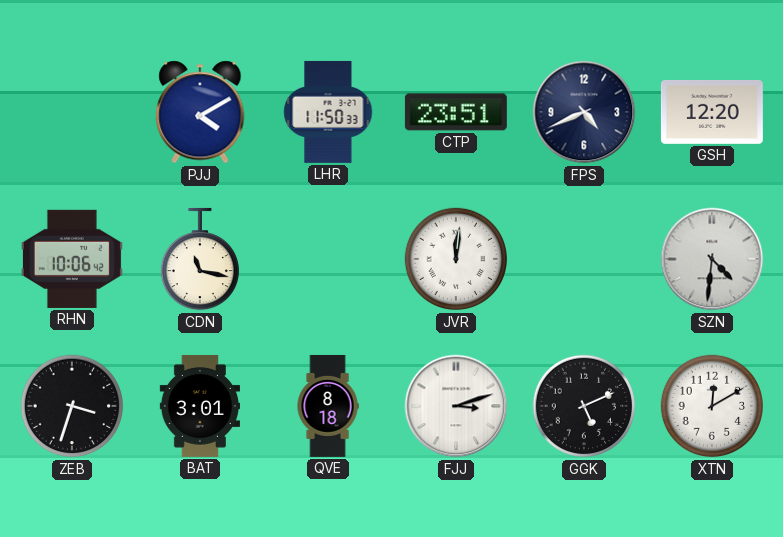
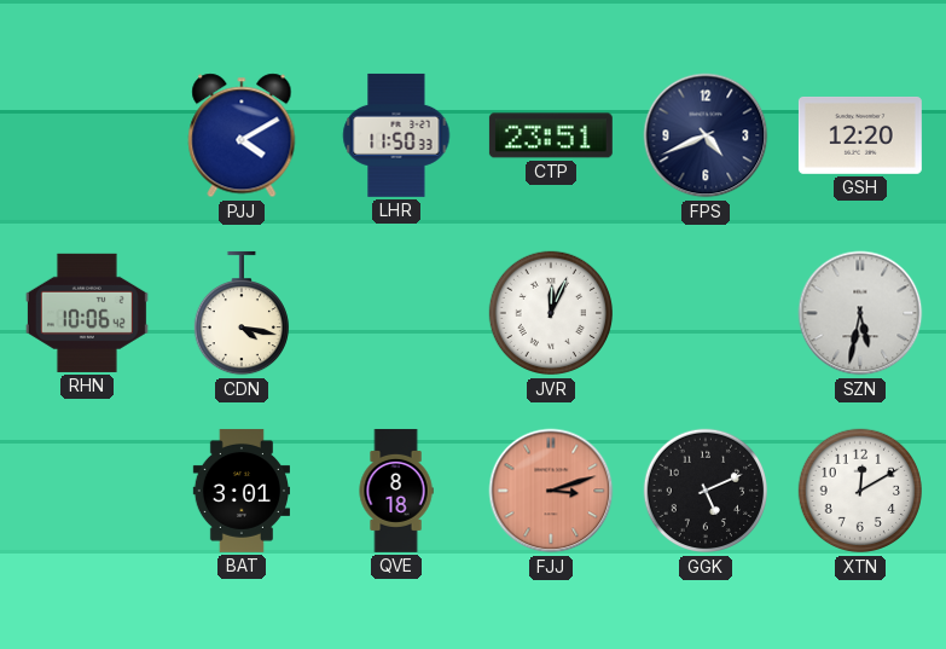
CDN: 11:17 -> 4:17
JVR: 12:01 -> 12:04
SZN: 4:31 -> 5:32
ZEB: 3:33 -> none
FJJ dial: white -> salmon
